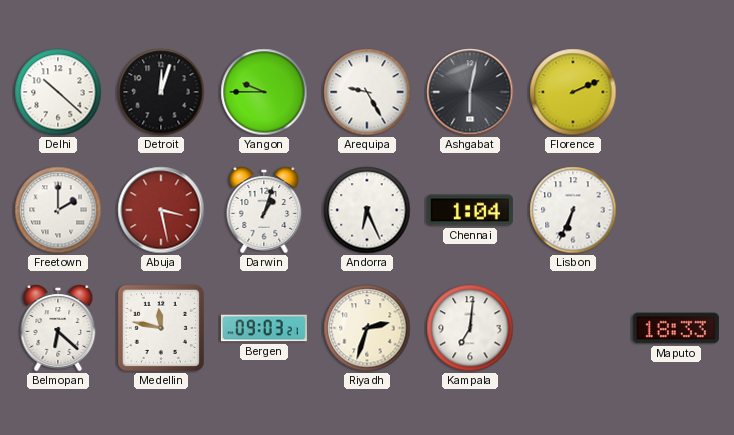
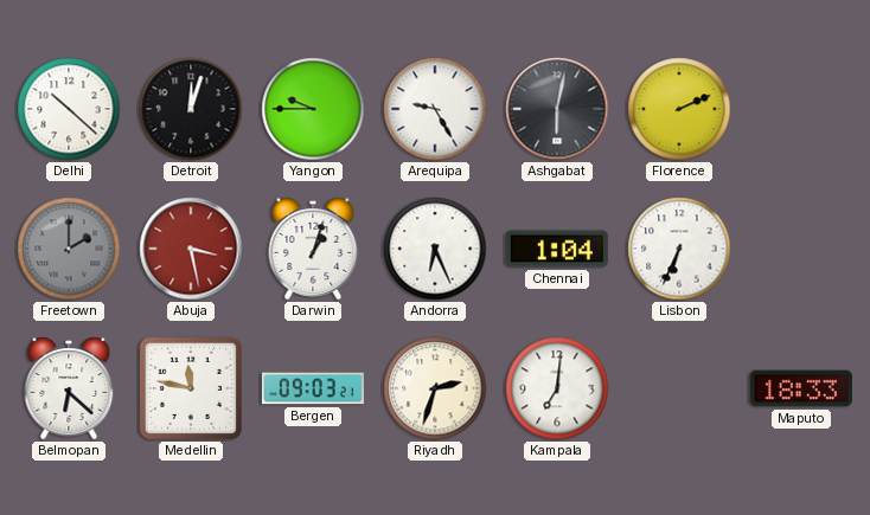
Freetown dial: white -> grey
